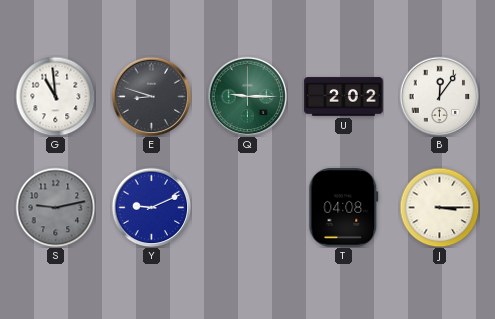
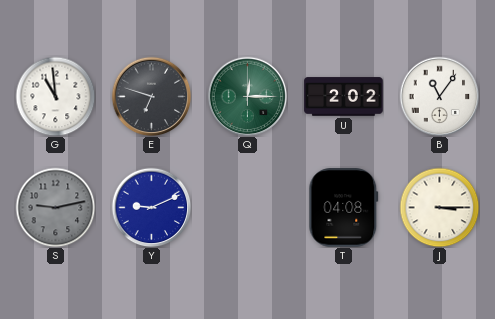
E: 8:48 -> 6:48
Q: 9:15 -> 12:15
B: 12:06 -> 11:06
